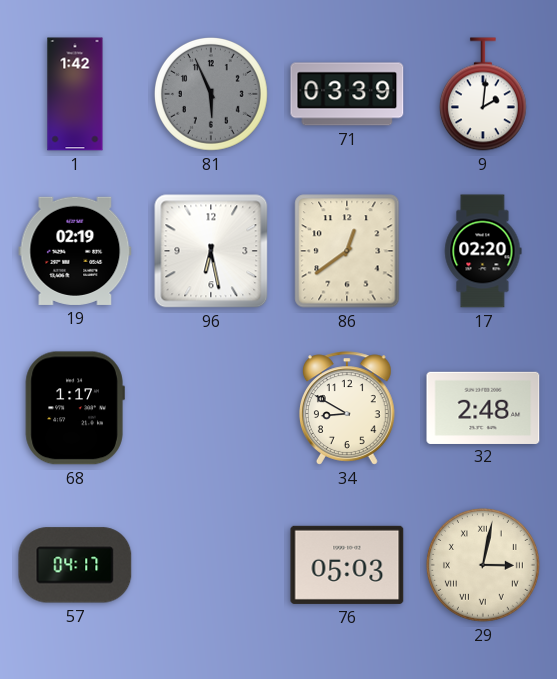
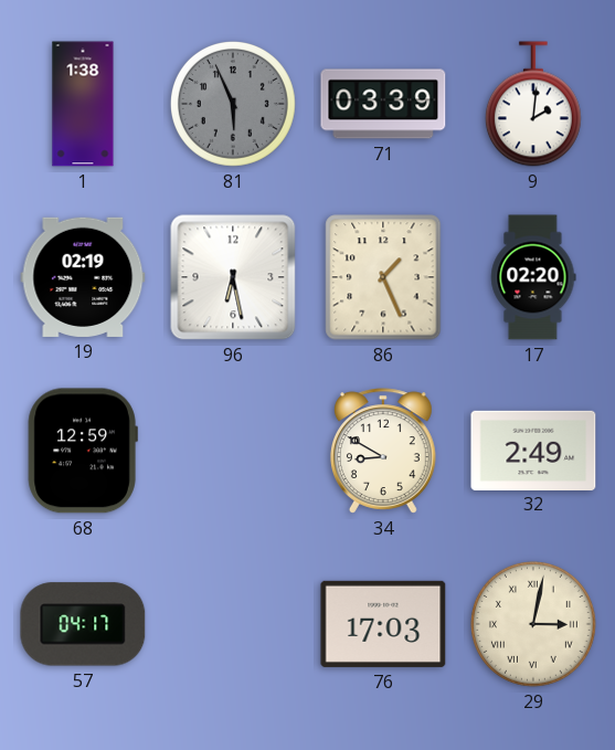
1: 1:42 -> 1:38
86: 12:39 -> 1:26
68: 1:17 -> 12:59
32: 2:48 -> 2:49
76: 05:03 -> 17:03
